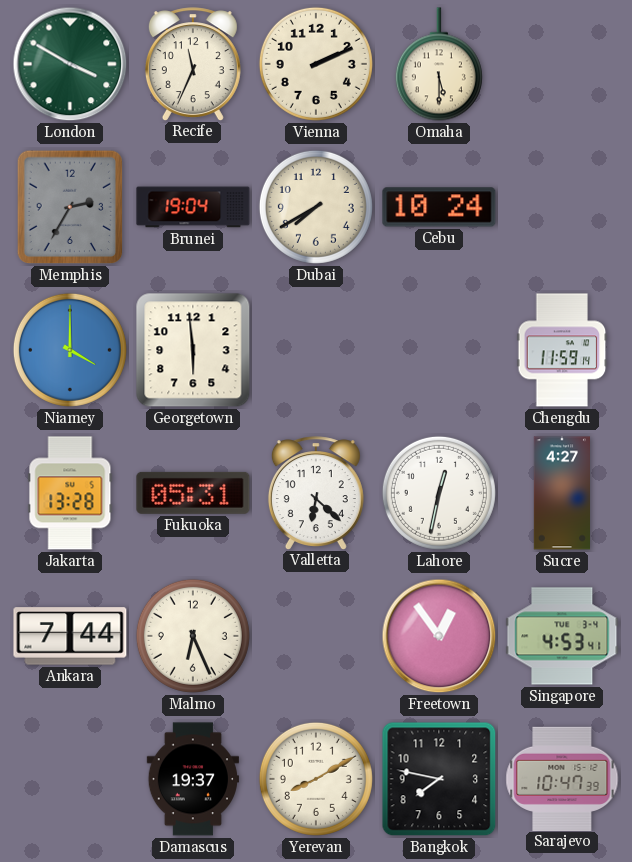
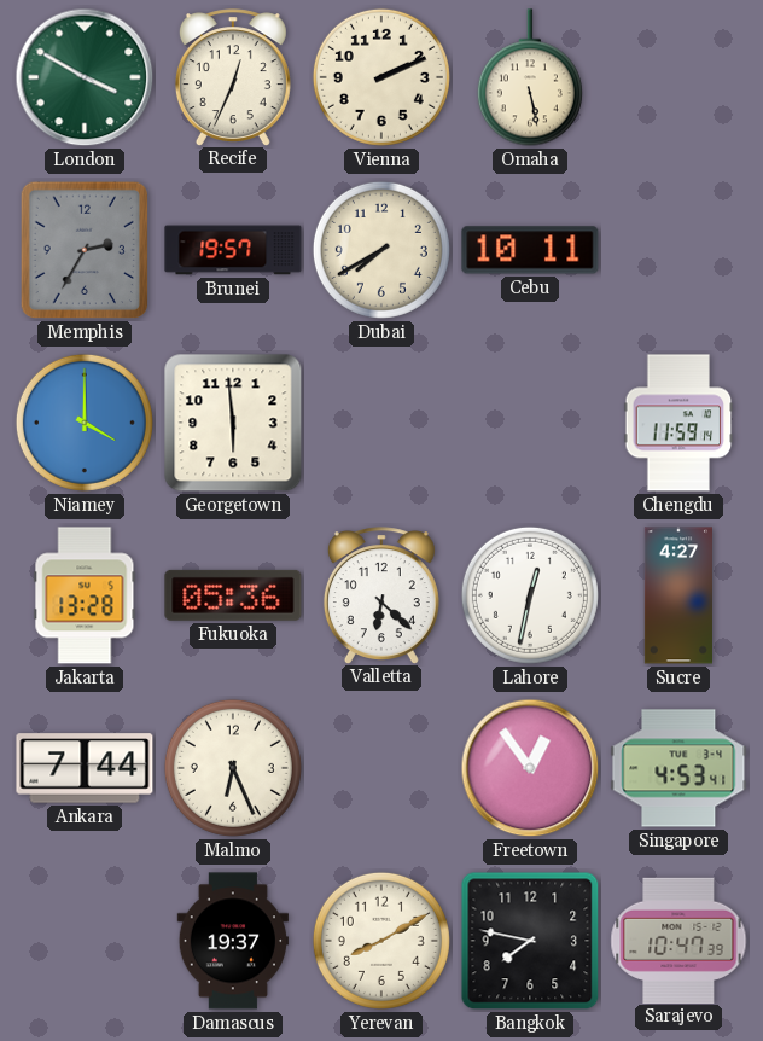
Recife: 11:34 -> 12:34
Omaha: 5:30 -> 5:28
Brunei: 19:04 -> 19:57
Cebu: 10:24 -> 10:11
Fukuoka: 05:31 -> 05:36
